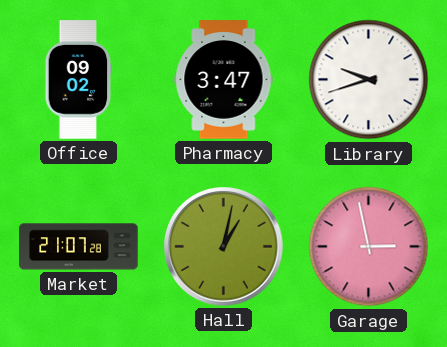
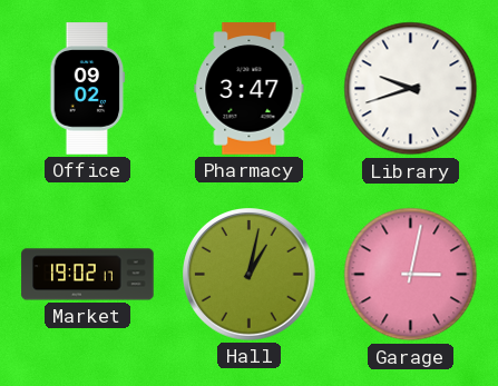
Market: 21:07 -> 19:02
Garage: 2:58 -> 3:02
